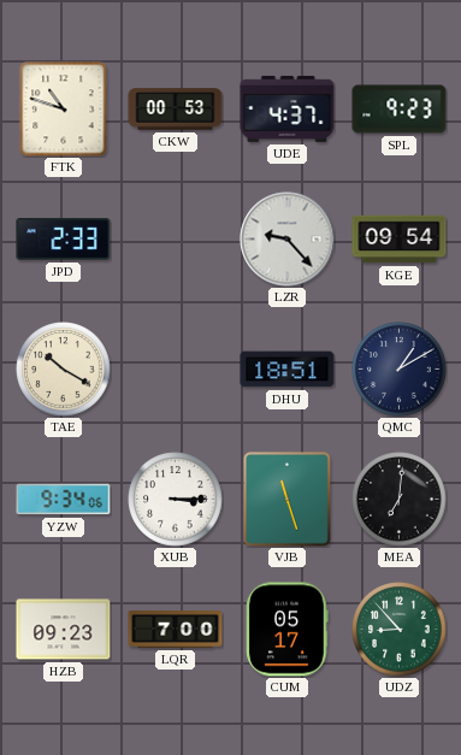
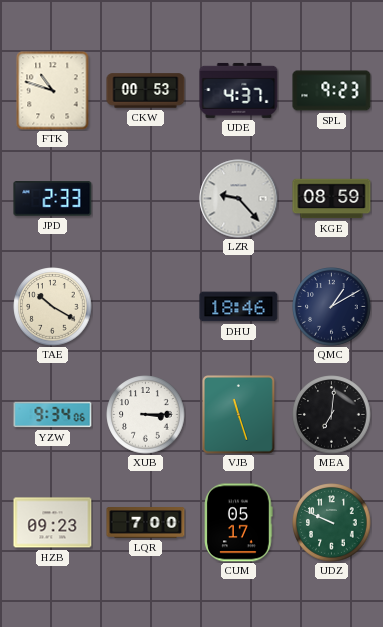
KGE: 09:54 -> 08:59
DHU: 18:51 -> 18:46
UDZ: 8:53 -> 9:49
